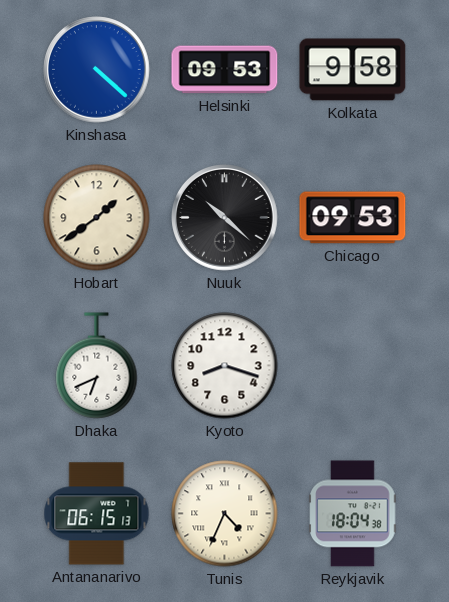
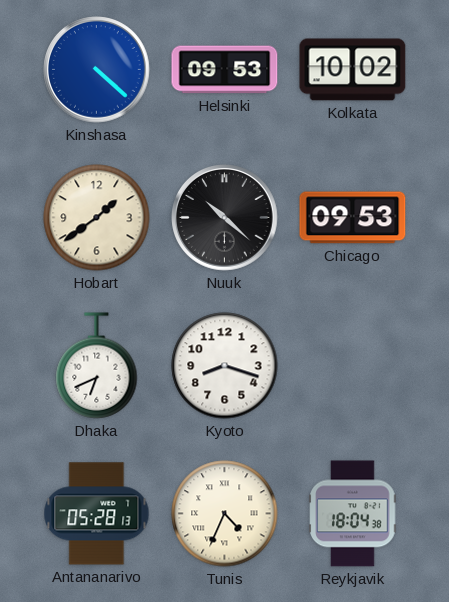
Kolkata: 9:58 -> 10:02
Antananarivo: 06:15 -> 05:28
